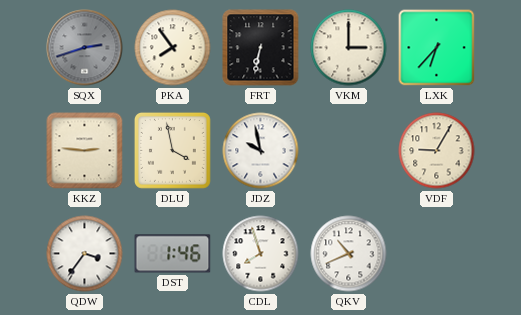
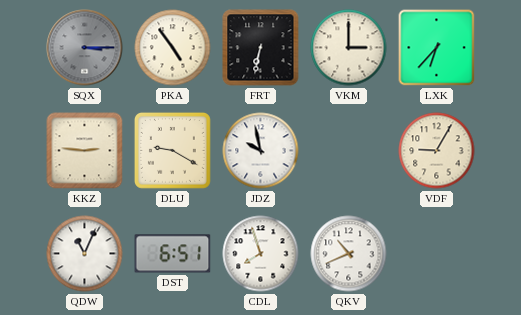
SQX: 2:42 -> 3:15
PKA: 7:54 -> 4:54
DLU: 3:58 -> 9:20
QDW: 3:36 -> 11:04
DST: 1:46 -> 6:51
